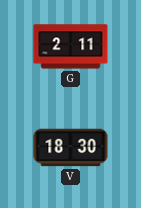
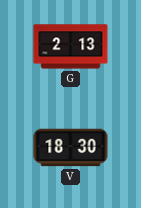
G: 2:11 -> 2:13
